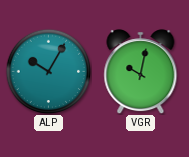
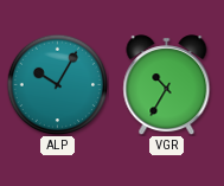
VGR: 10:02 -> 10:35
